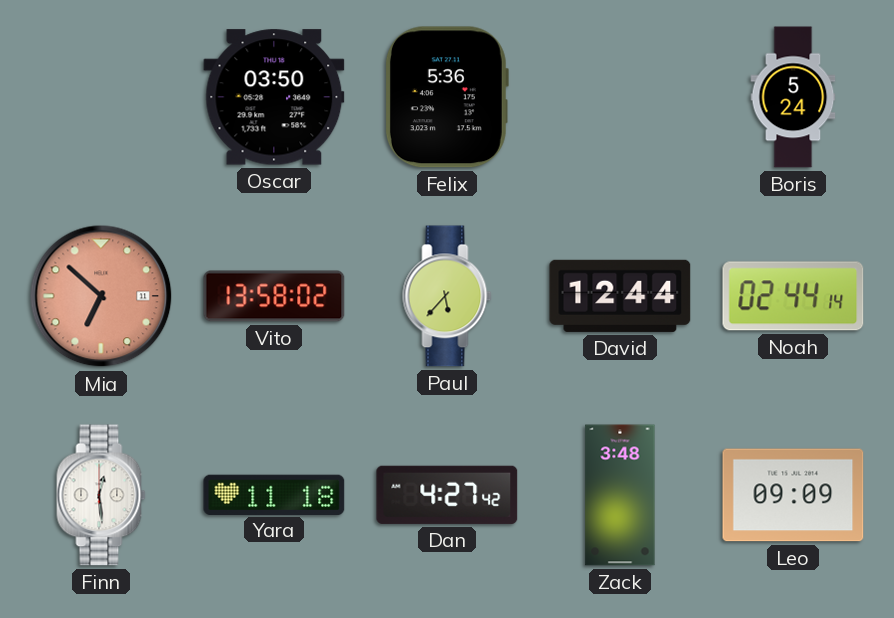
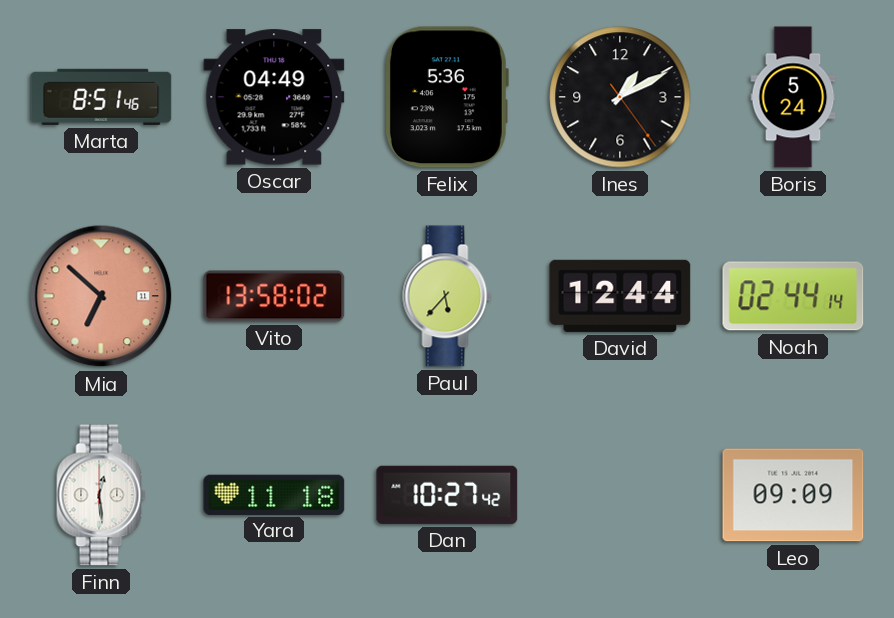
Marta: none -> 8:51
Oscar: 03:50 -> 04:49
Ines: none -> 1:10
Dan: 4:27 -> 10:27
Zack: 3:48 -> none
